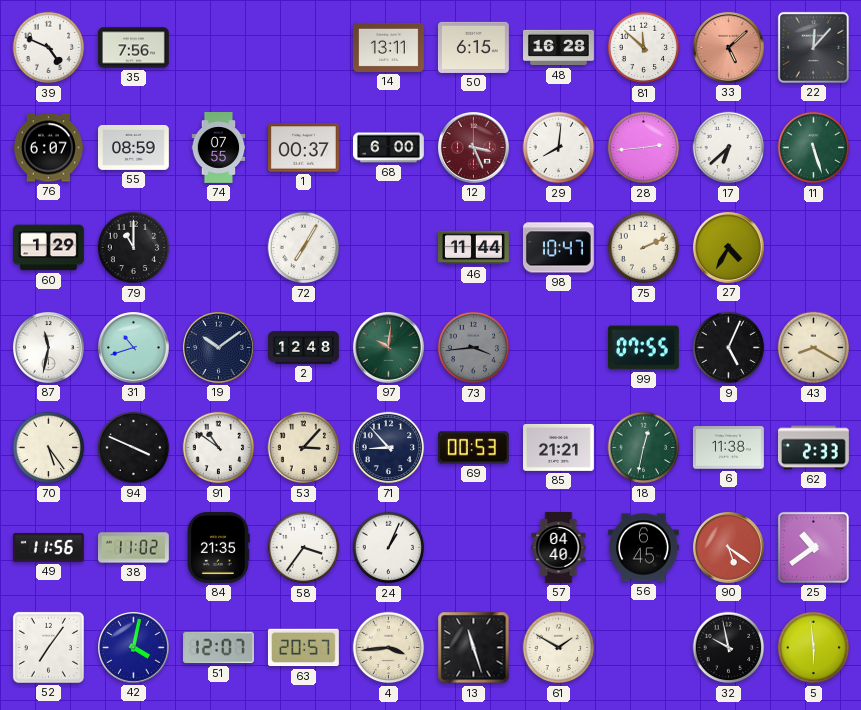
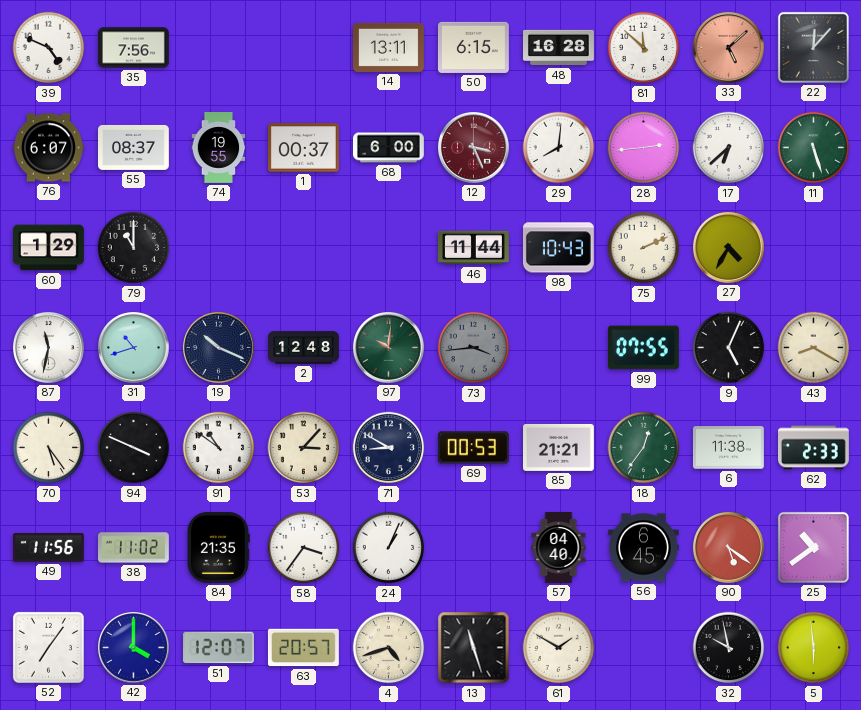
55: 08:59 -> 08:37
74: 07:55 -> 19:55
72: 7:05 -> none
98: 10:47 -> 10:43
19: 10:09 -> 10:19
71: 8:53 -> 8:50
18: 12:32 -> 12:36
42: 4:02 -> 4:00
4: 3:44 -> 4:42
